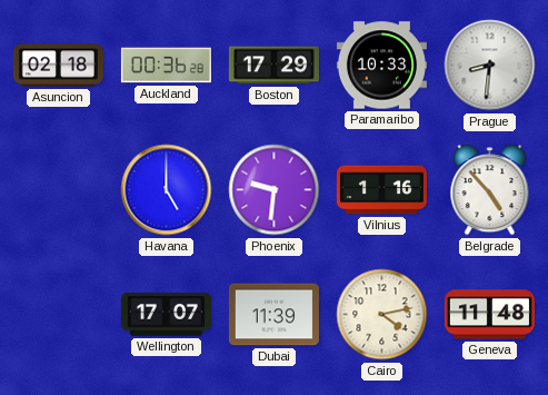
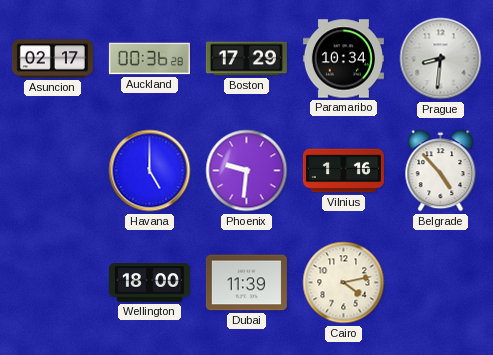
Asuncion: 02:18 -> 02:17
Paramaribo: 10:33 -> 10:34
Wellington: 17:07 -> 18:00
Geneva: 11:48 -> none
